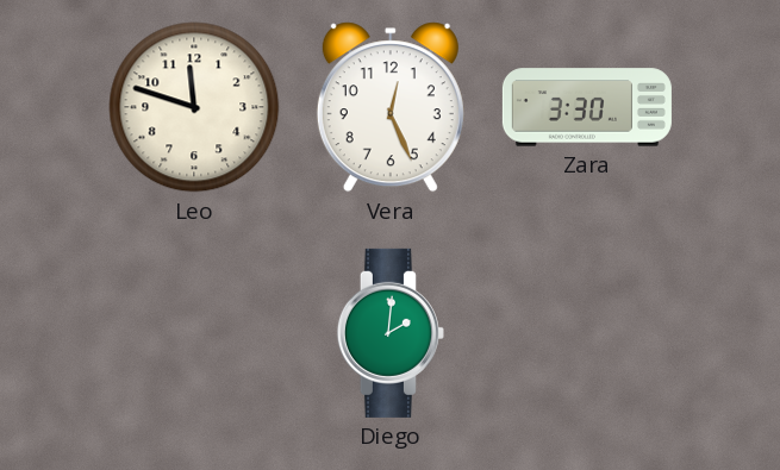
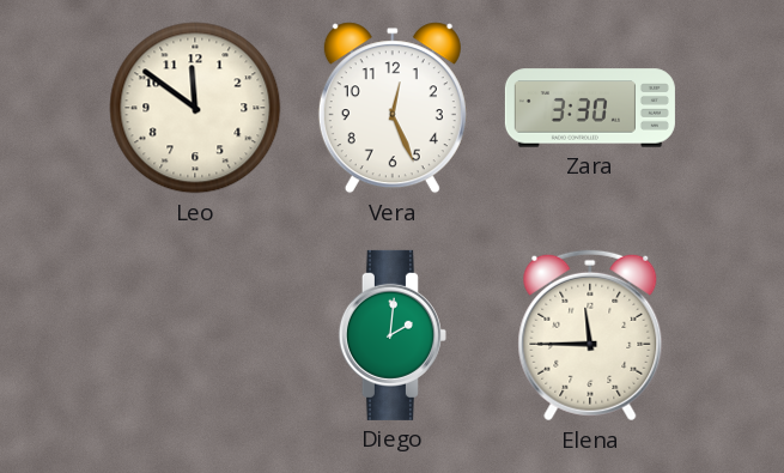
Leo: 11:48 -> 11:51
Elena: none -> 11:45
